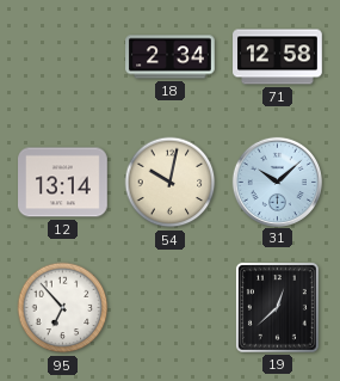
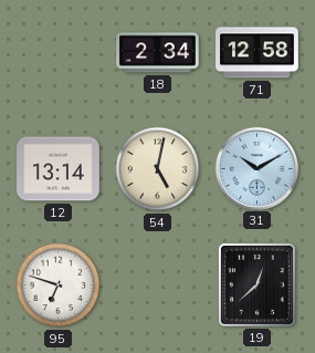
54: 10:02 -> 5:02
31: 10:08 -> 10:10
95: 6:53 -> 6:48
